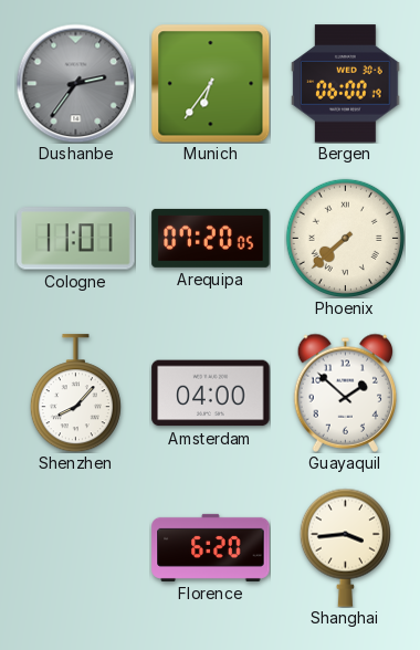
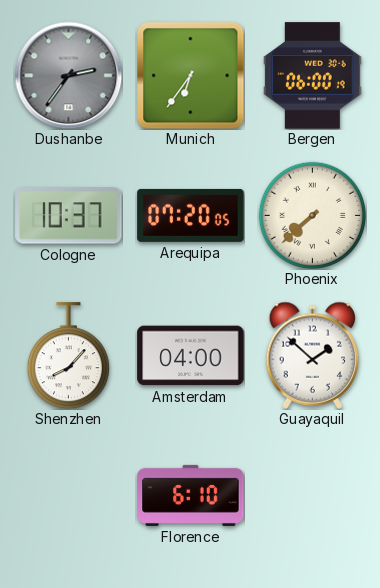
Cologne: 11:01 -> 10:37
Florence: 6:20 -> 6:10
Shanghai: 3:44 -> none
